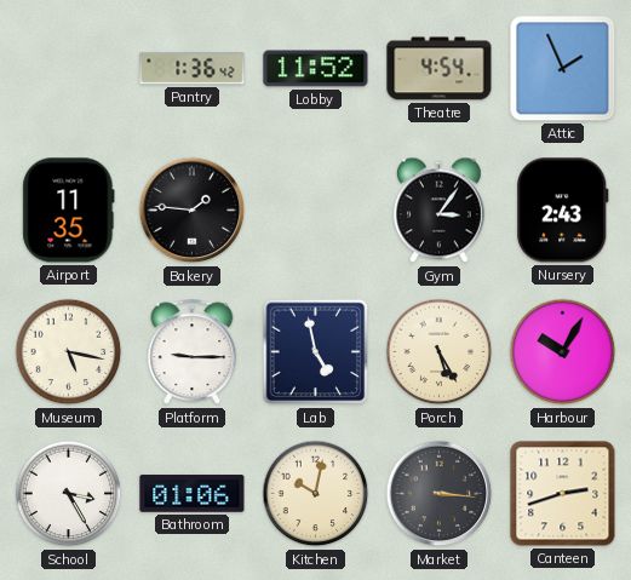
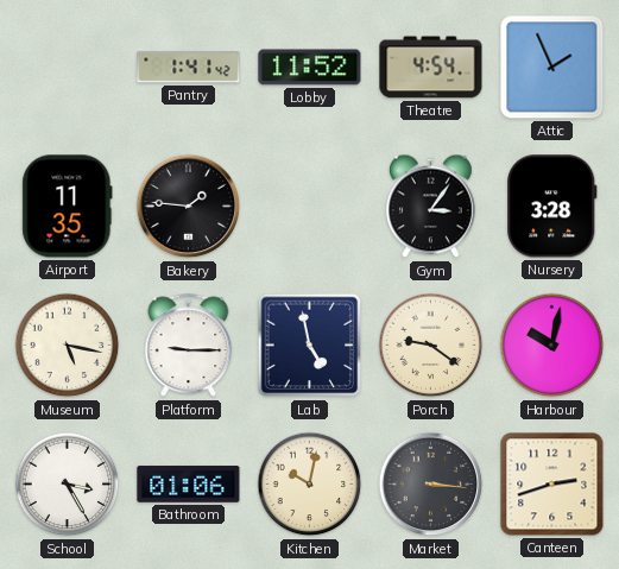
Pantry: 1:36 -> 1:41
Nursery: 2:43 -> 3:28
Porch: 5:25 -> 9:21
Harbour: 10:05 -> 10:02
